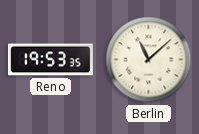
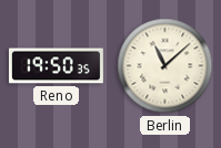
Reno: 19:53 -> 19:50
